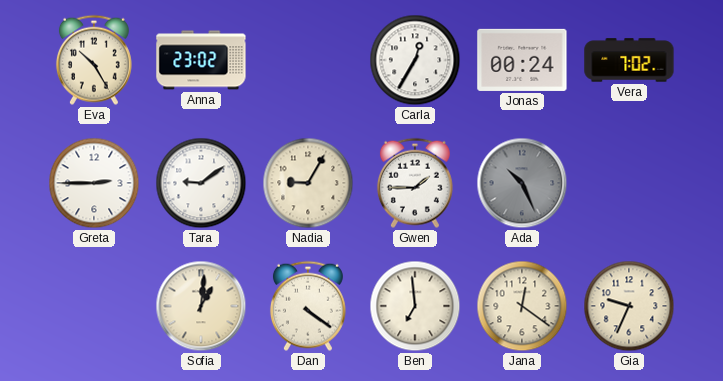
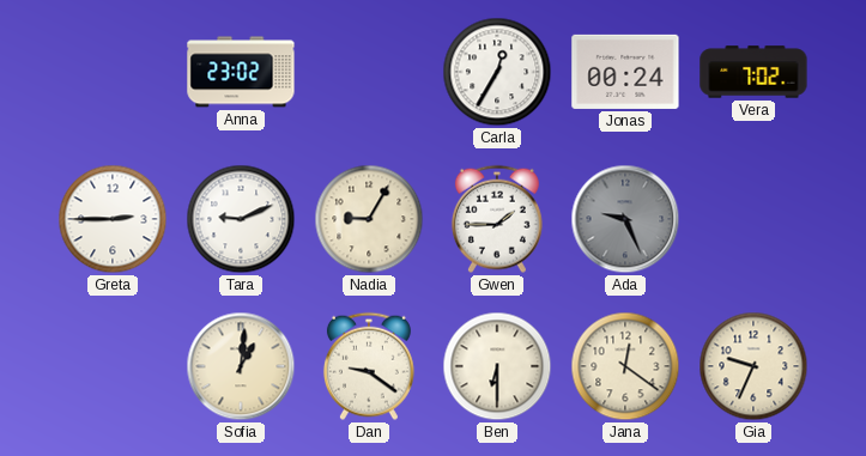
Eva: 10:25 -> none
Tara: 9:09 -> 9:11
Ada: 10:26 -> 9:26
Dan: 4:21 -> 9:21
Ben: 6:59 -> 6:30
